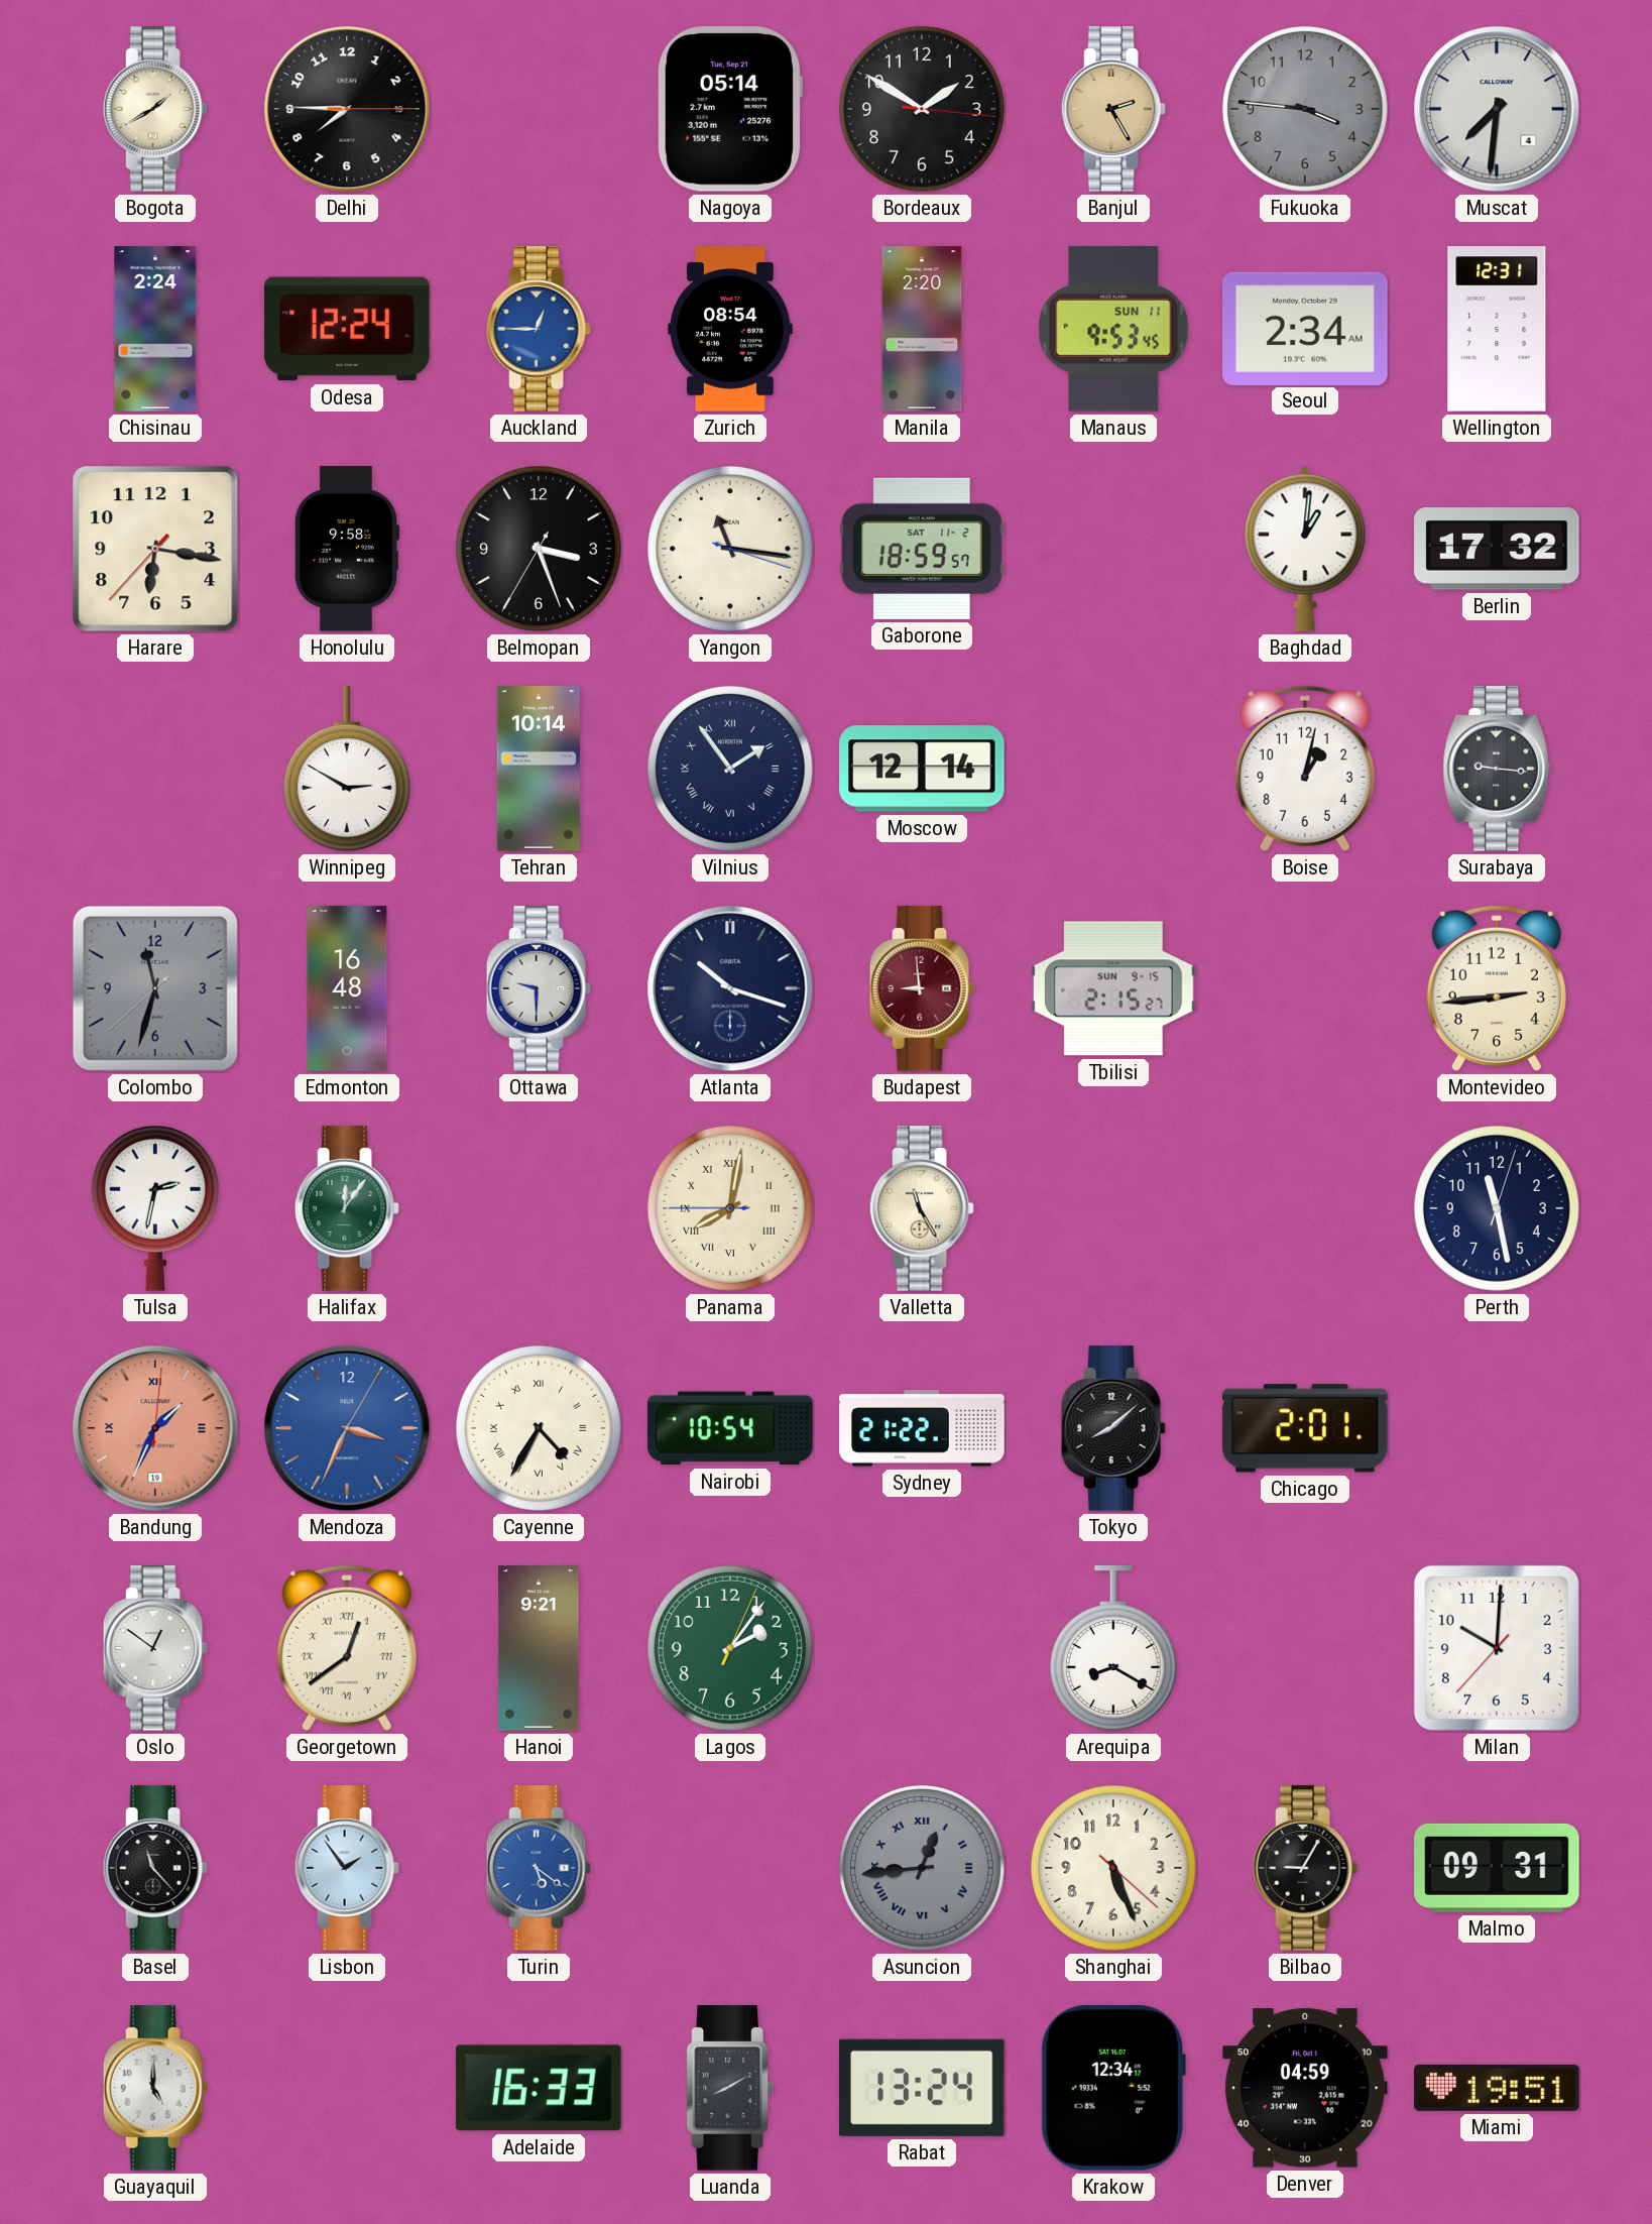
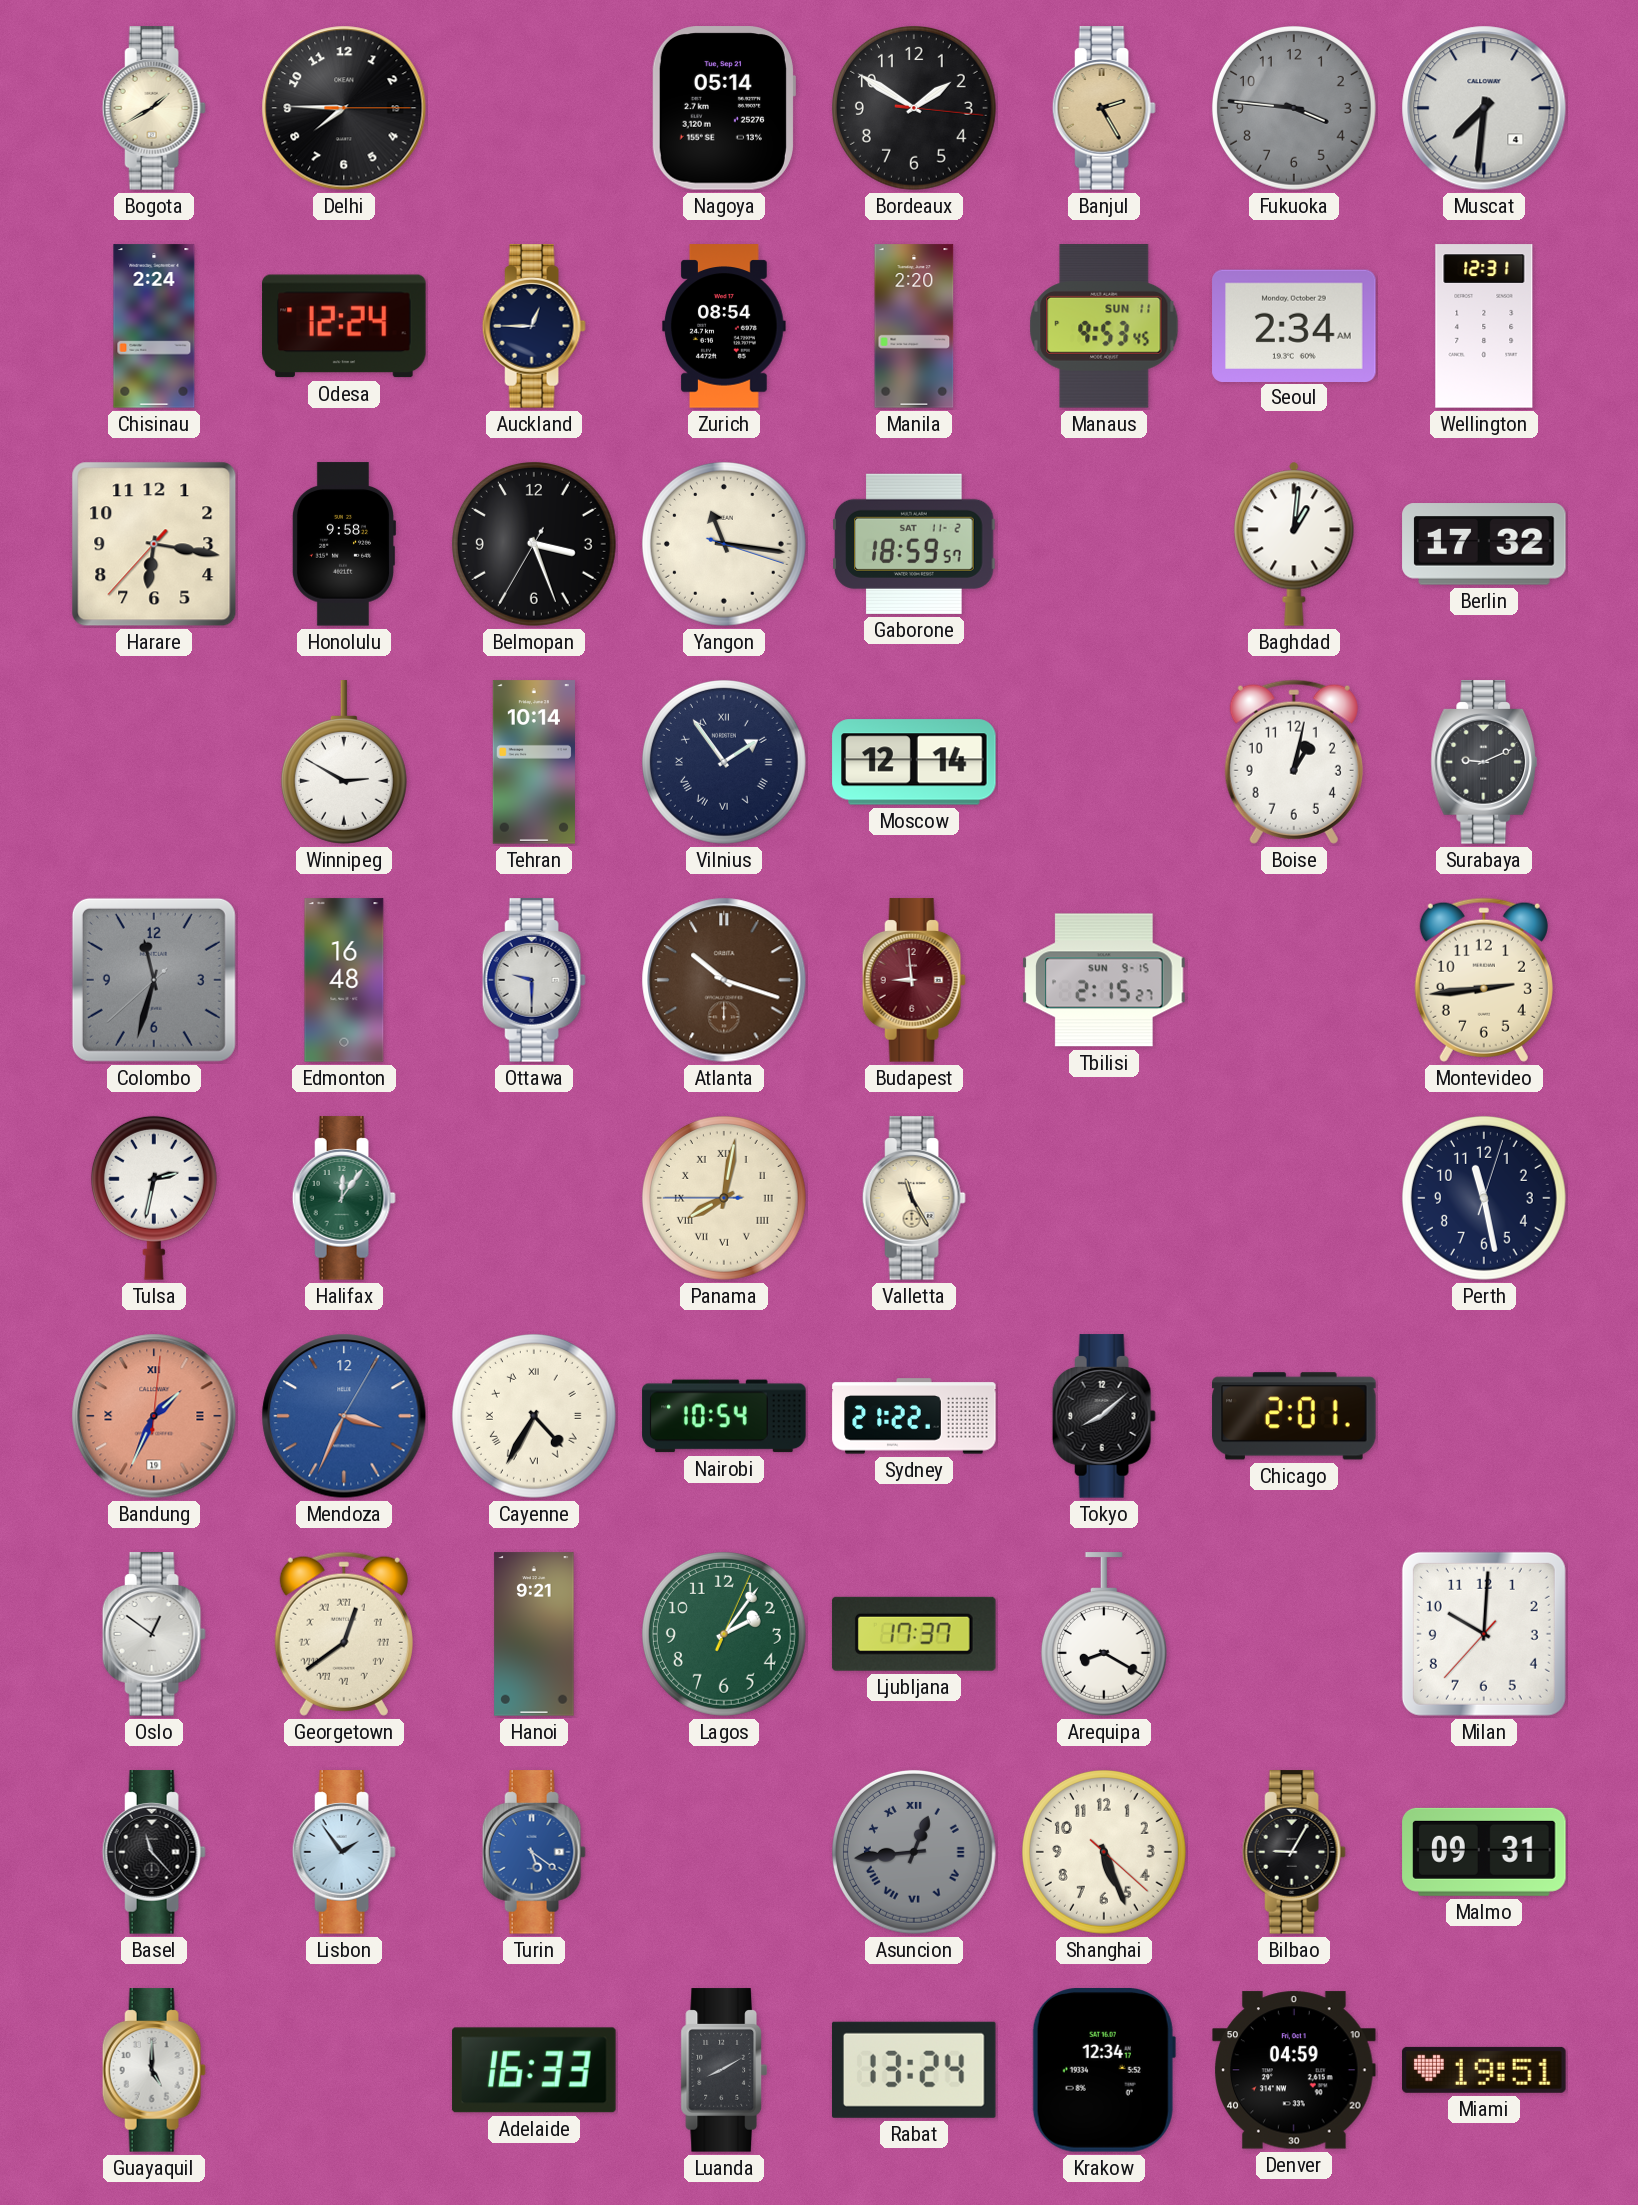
Auckland dial: blue -> navy
Surabaya: 9:16 -> 9:11
Atlanta dial: navy -> brown
Ljubljana: none -> 17:37
